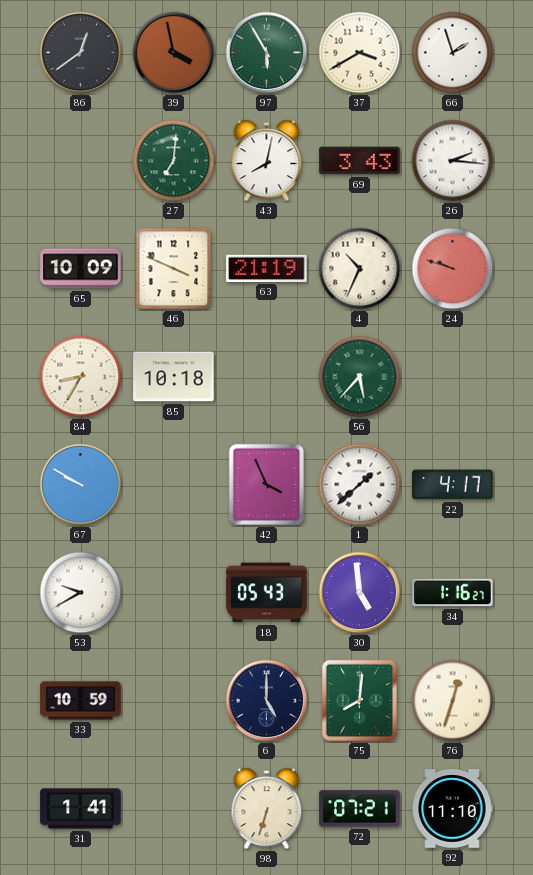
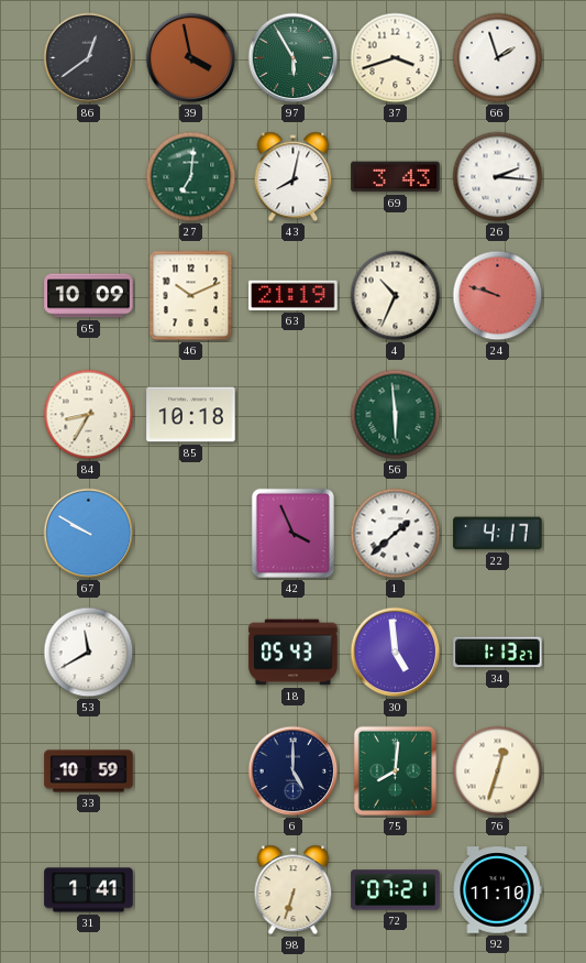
37: 3:40 -> 3:42
46: 3:49 -> 10:11
56: 5:37 -> 5:59
53: 9:40 -> 11:40
34: 1:16 -> 1:13
